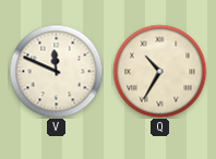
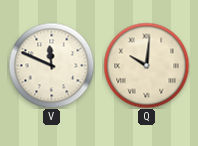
Q: 10:35 -> 10:01
